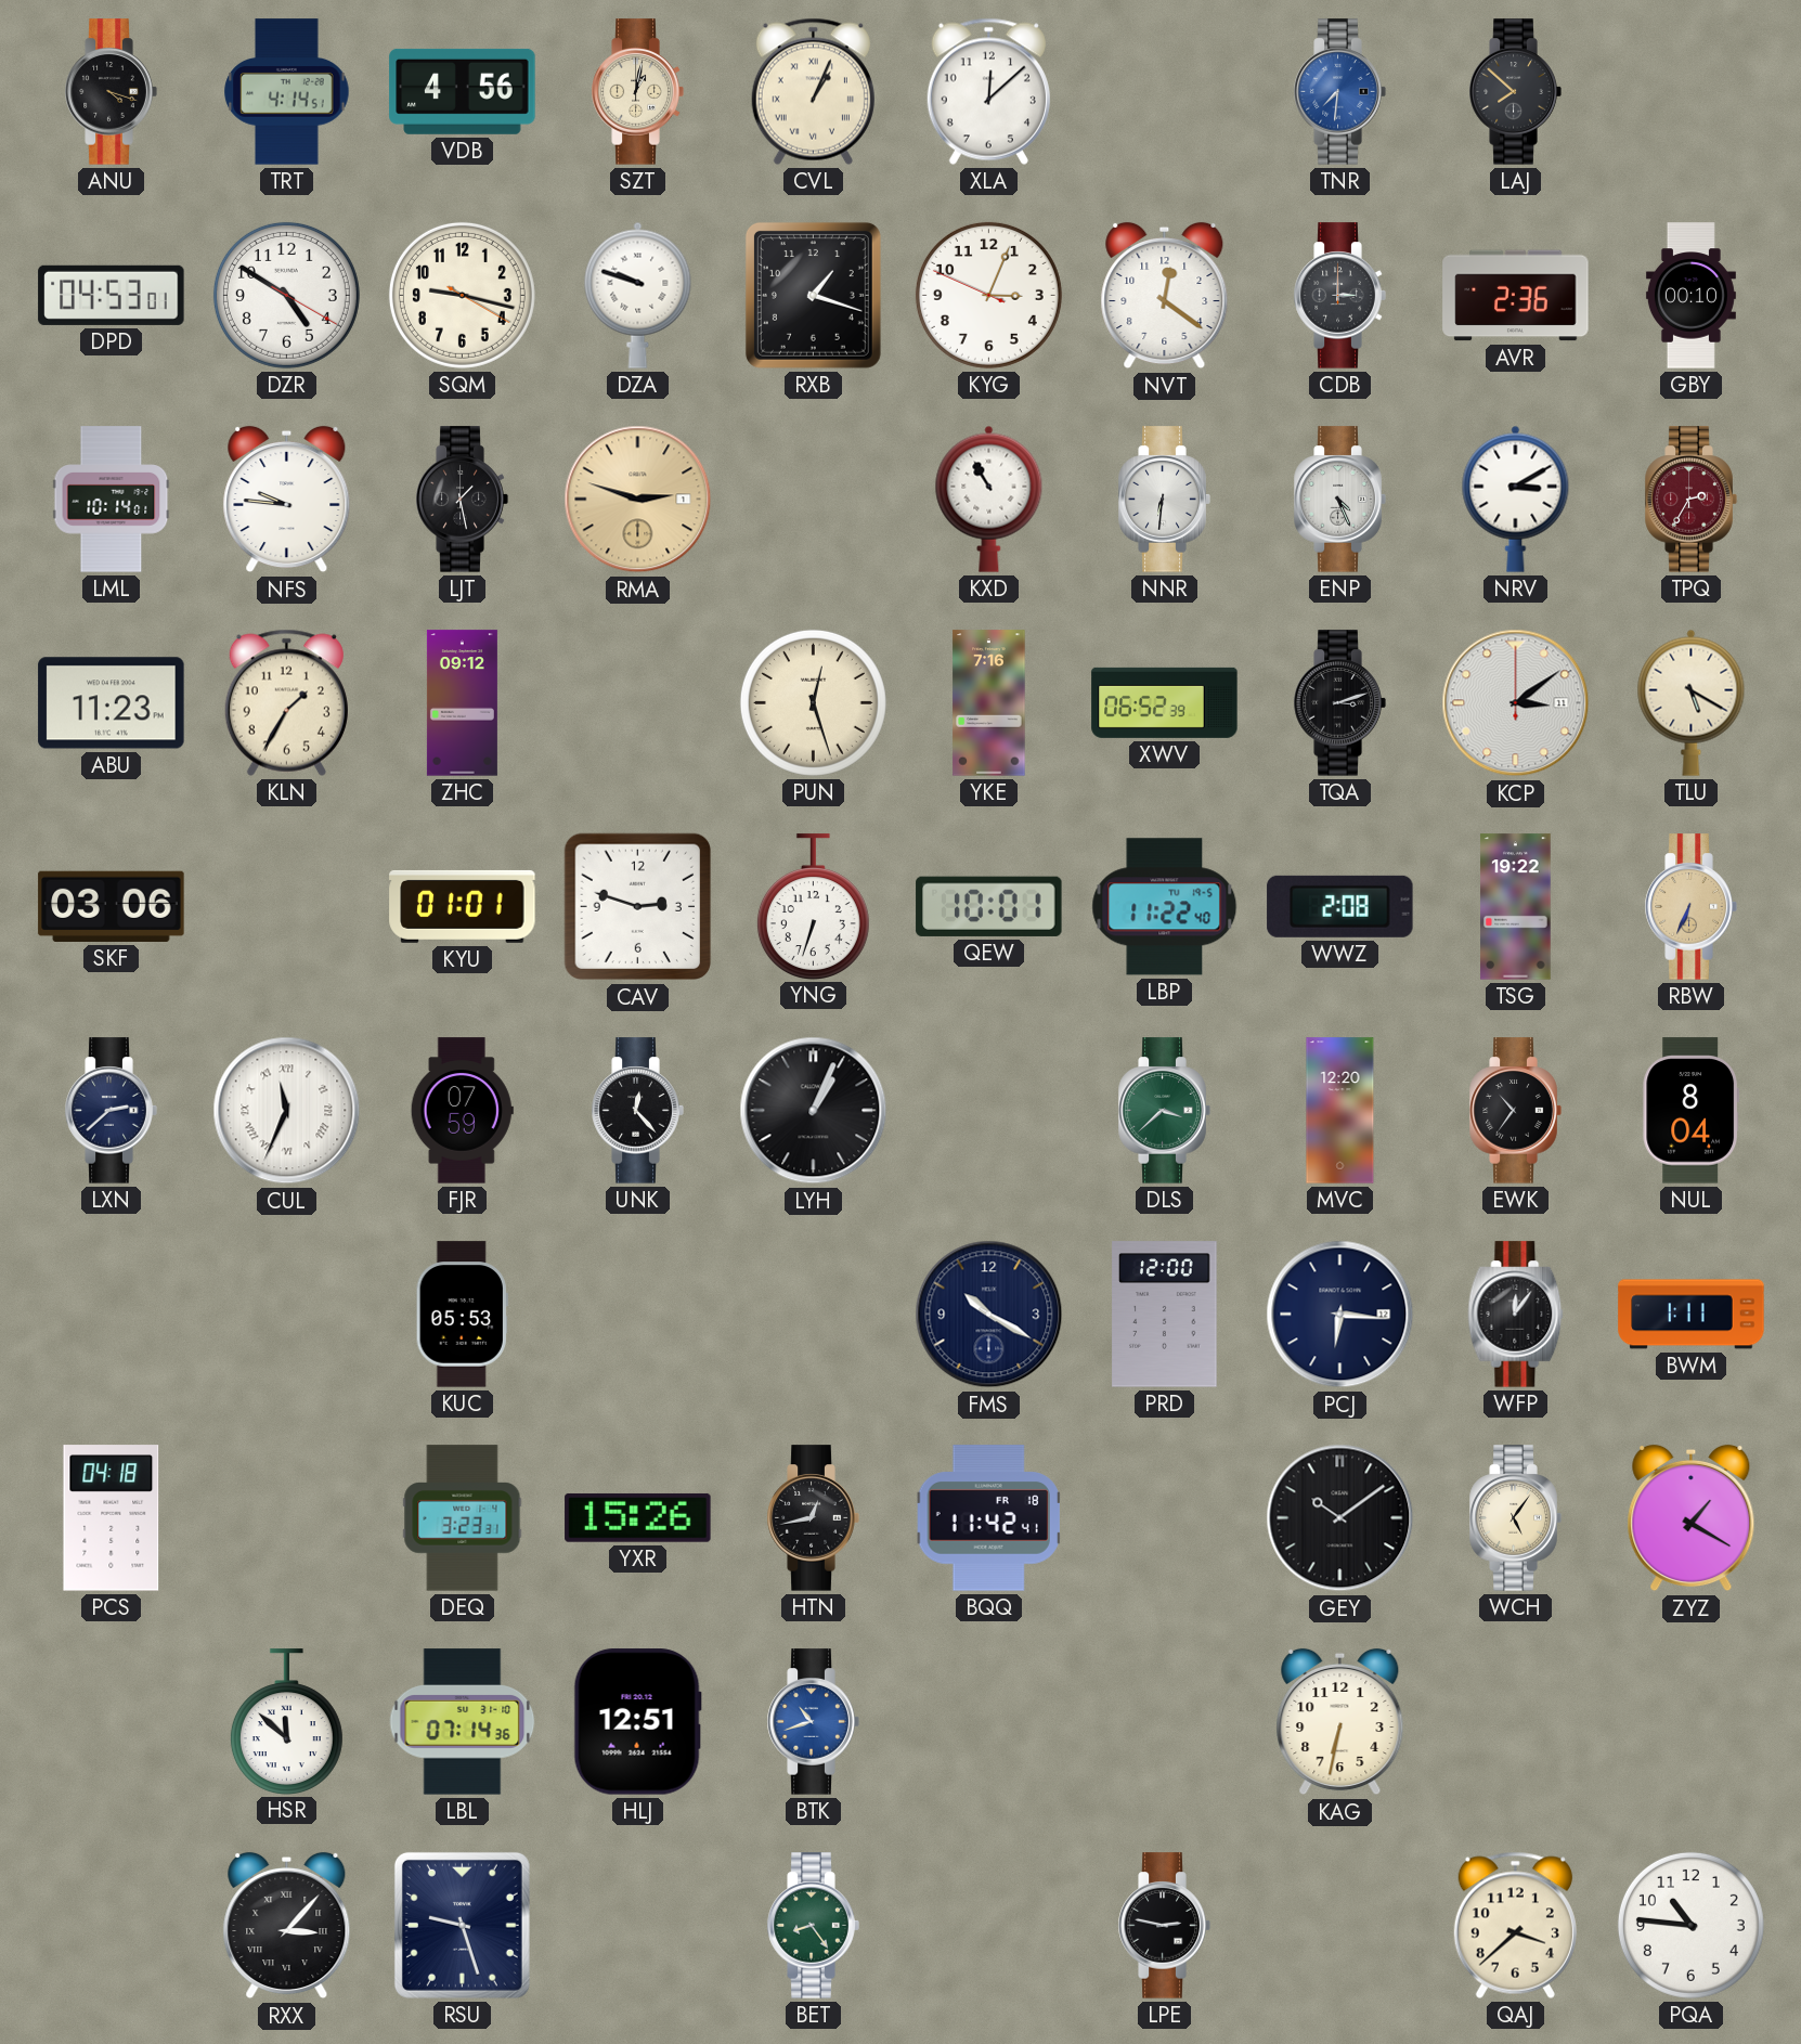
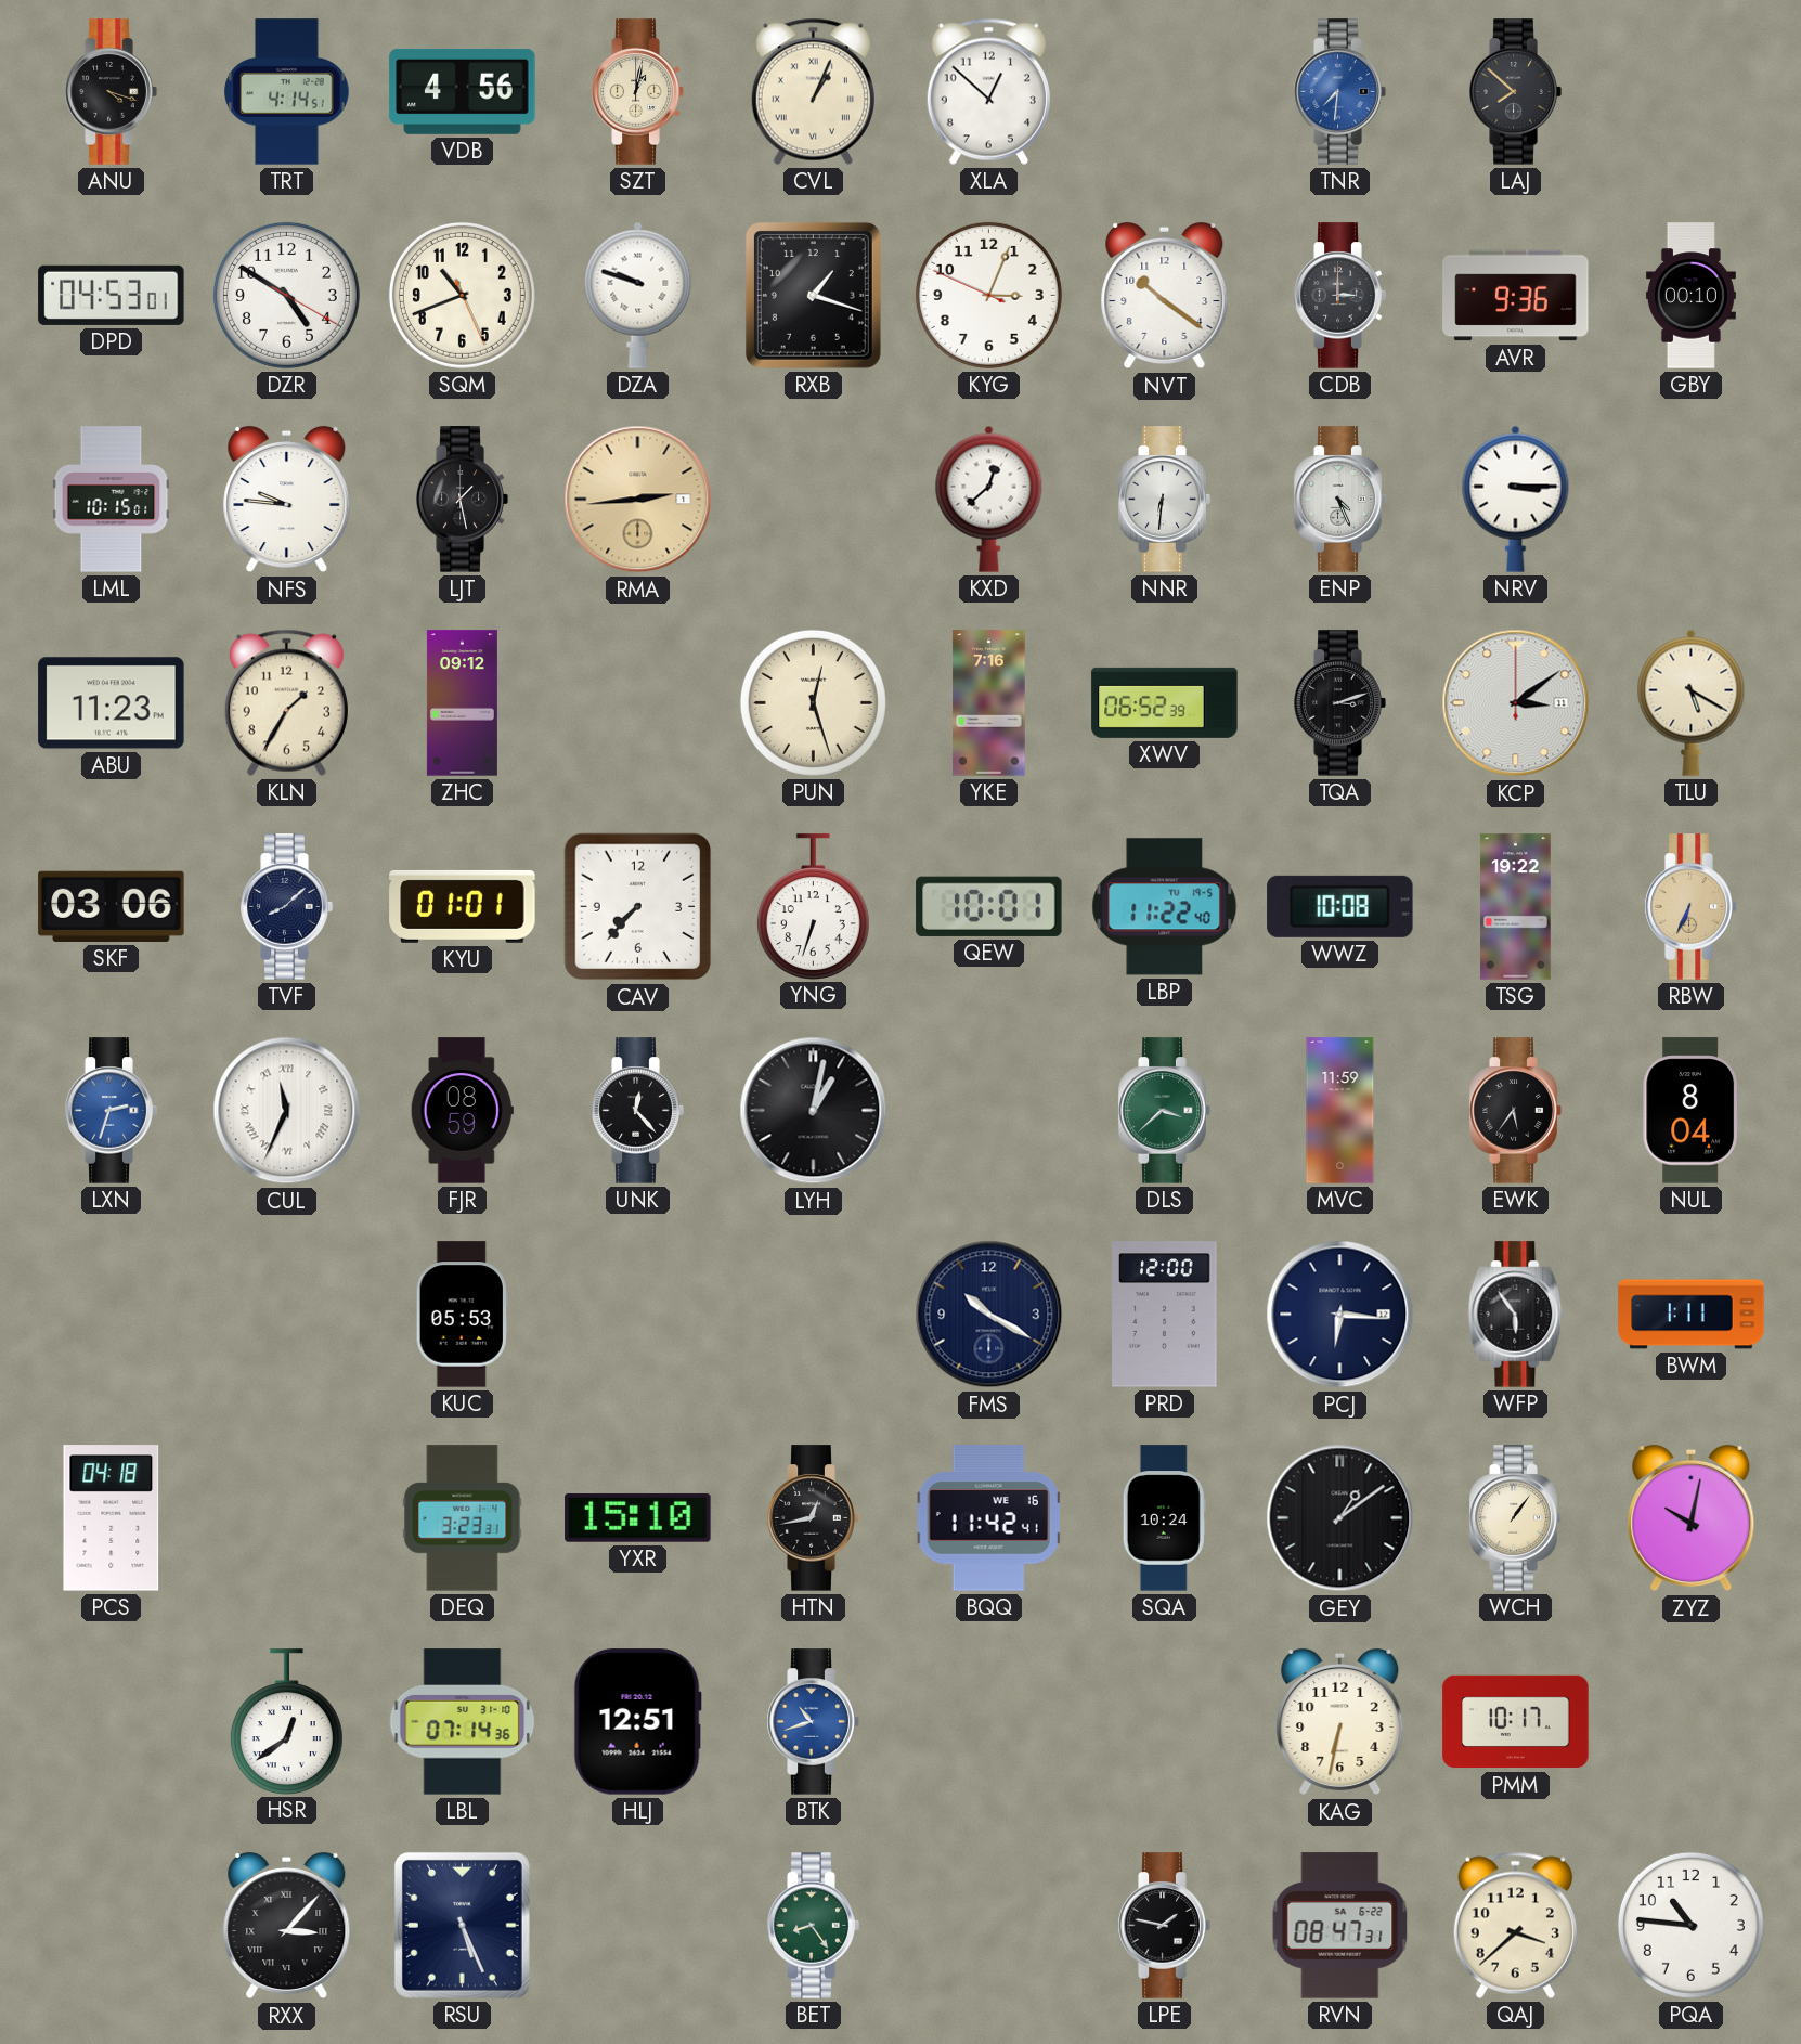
XLA: 12:08 -> 12:52
SQM: 9:17 -> 10:41
NVT: 12:21 -> 10:21
AVR: 2:36 -> 9:36
LML: 10:14 -> 10:15
RMA: 2:48 -> 2:44
KXD: 10:55 -> 12:38
NRV: 3:10 -> 3:15
TPQ: 2:35 -> none
TVF: none -> 8:08
CAV: 2:48 -> 7:37
WWZ: 2:08 -> 10:08
LXN: 2:38 -> 2:33
LXN dial: navy -> blue
FJR: 07:59 -> 08:59
LYH: 1:04 -> 1:02
MVC: 12:20 -> 11:59
EWK: 10:36 -> 5:36
WFP: 12:06 -> 5:54
YXR: 15:26 -> 15:10
BQQ date: FR 18 -> WE 16
SQA: none -> 10:24
GEY: 10:09 -> 1:09
WCH: 5:06 -> 1:06
ZYZ: 1:20 -> 10:02
HSR: 11:52 -> 12:39
PMM: none -> 10:17
RSU: 9:27 -> 5:26
LPE: 2:47 -> 1:47
RVN: none -> 08:47
